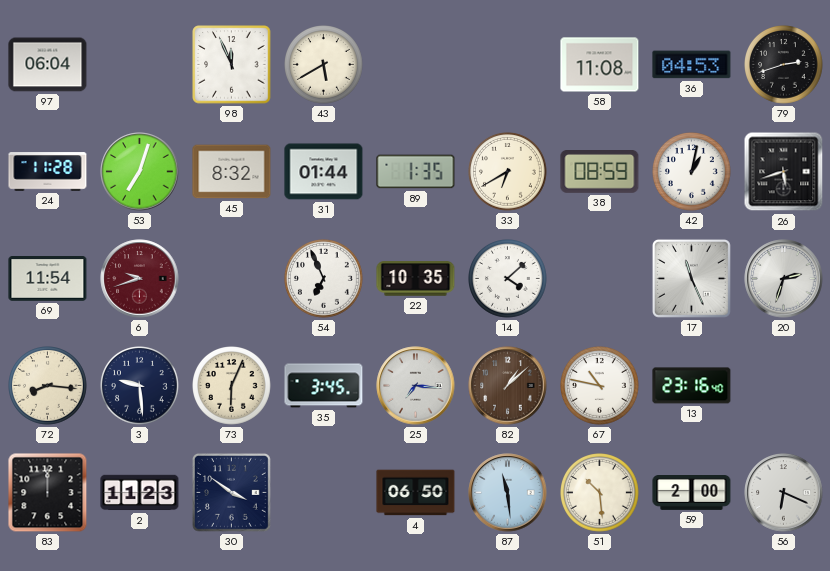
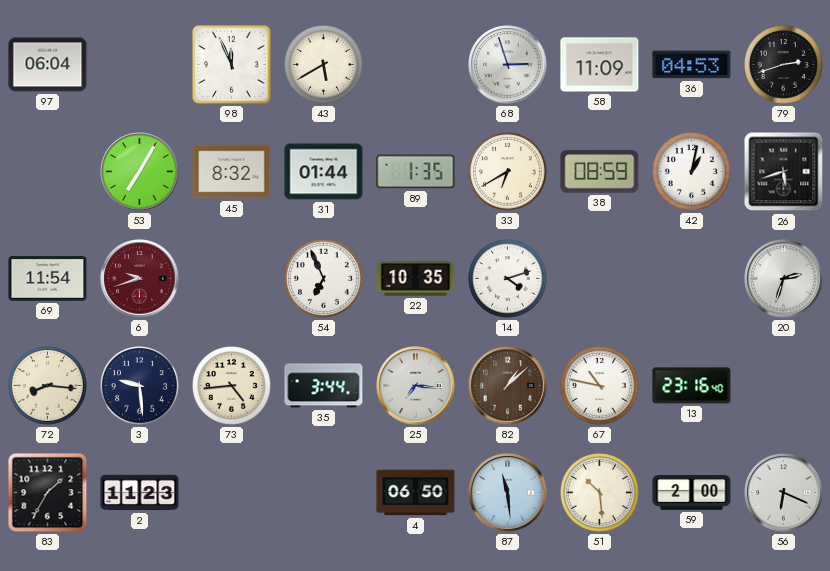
68: none -> 2:57
58: 11:08 -> 11:09
24: 11:28 -> none
53: 7:03 -> 7:05
14: 4:08 -> 4:12
17: 11:26 -> none
73: 6:04 -> 4:44
35: 3:45 -> 3:44
83: 12:00 -> 1:35
30: 3:51 -> none
